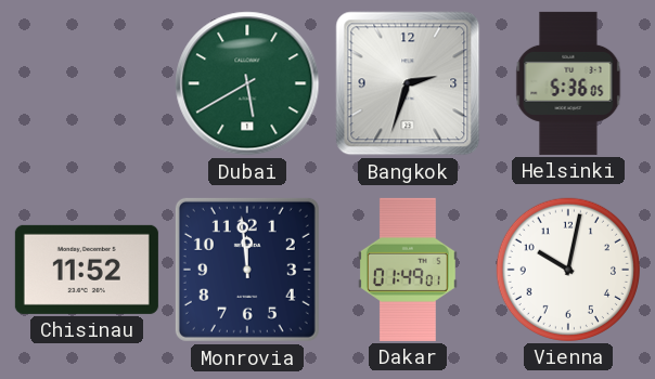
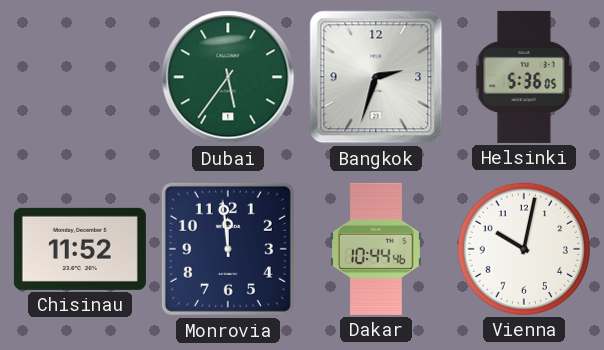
Dubai: 5:40 -> 5:36
Dakar: 01:49 -> 10:44
